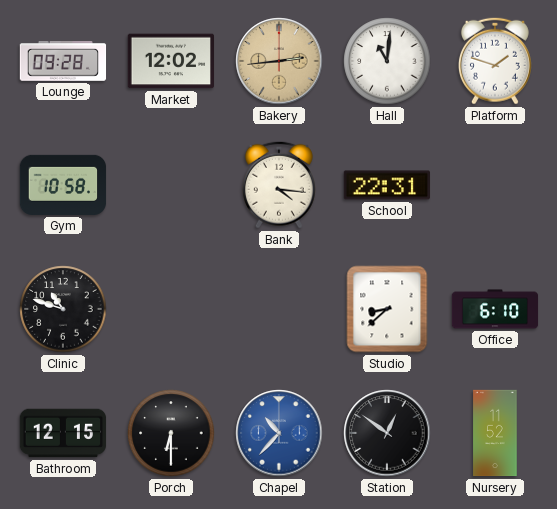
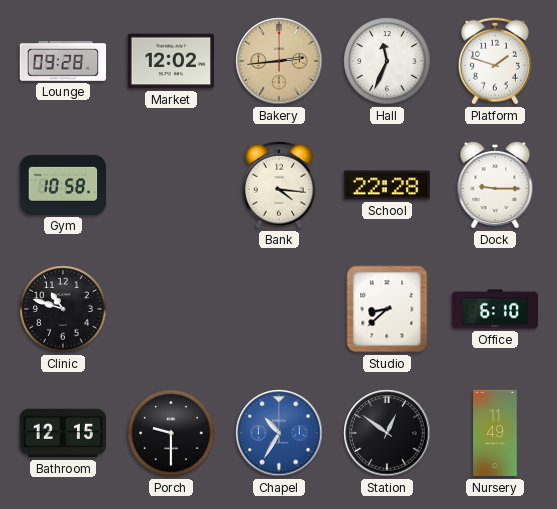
Hall: 11:01 -> 11:34
School: 22:31 -> 22:28
Dock: none -> 9:15
Porch: 6:30 -> 9:30
Chapel: 10:37 -> 10:35
Nursery: 11:52 -> 11:49
